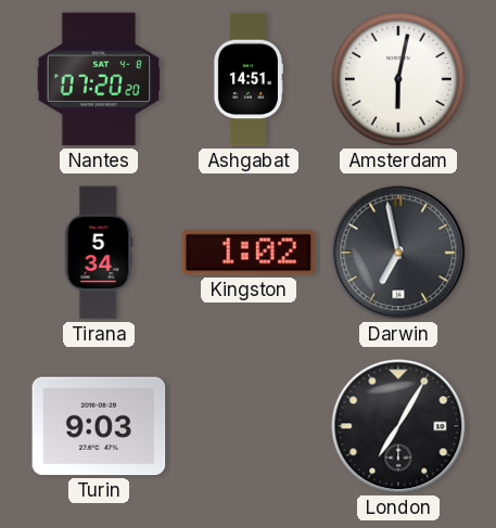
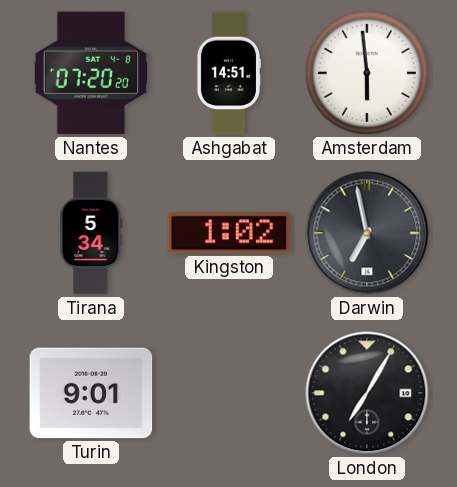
Amsterdam: 6:02 -> 5:59
Turin: 9:03 -> 9:01
